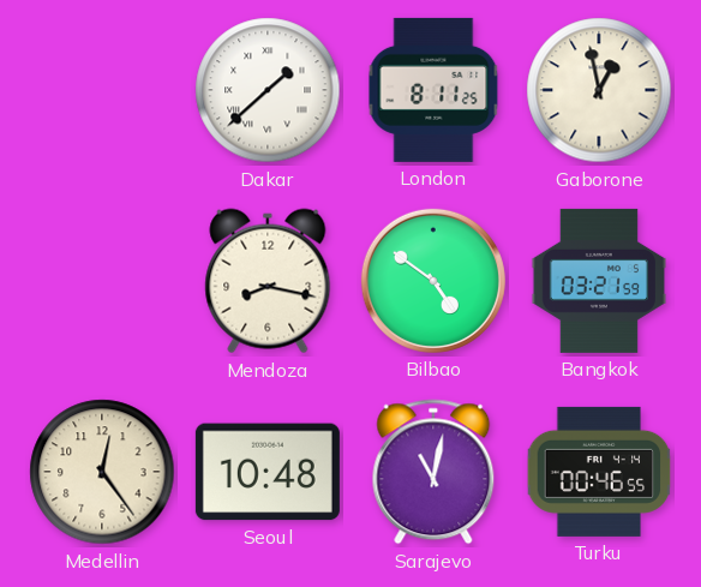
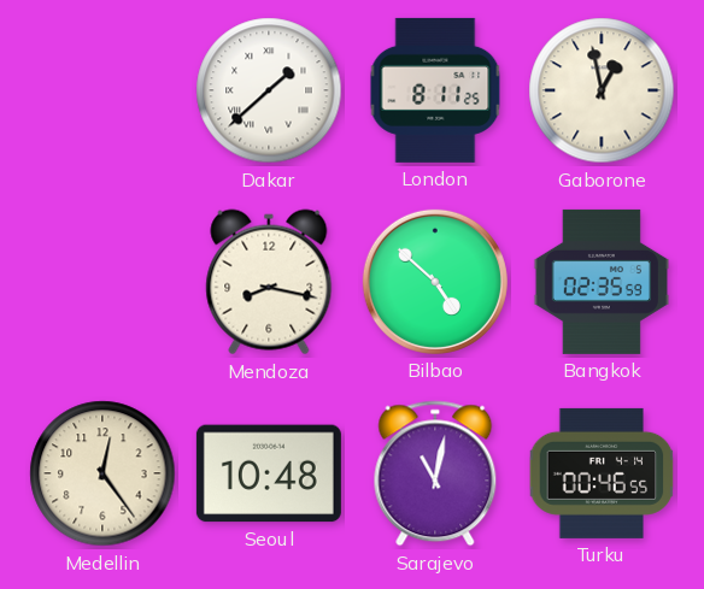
Bilbao: 4:51 -> 4:52
Bangkok: 03:21 -> 02:35
